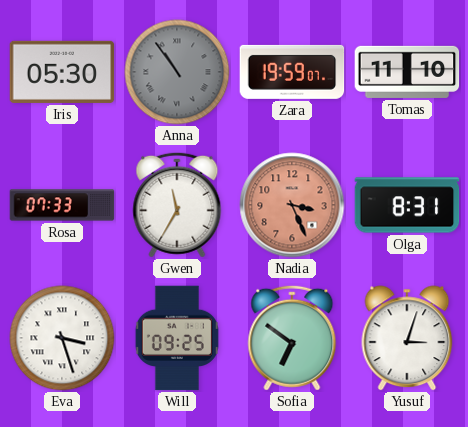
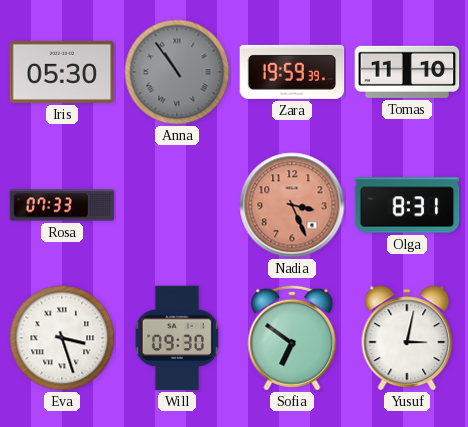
Zara: 19:59:07 -> 19:59:39
Gwen: 11:35 -> none
Will: 09:25 -> 09:30
Yusuf: 3:03 -> 3:02
